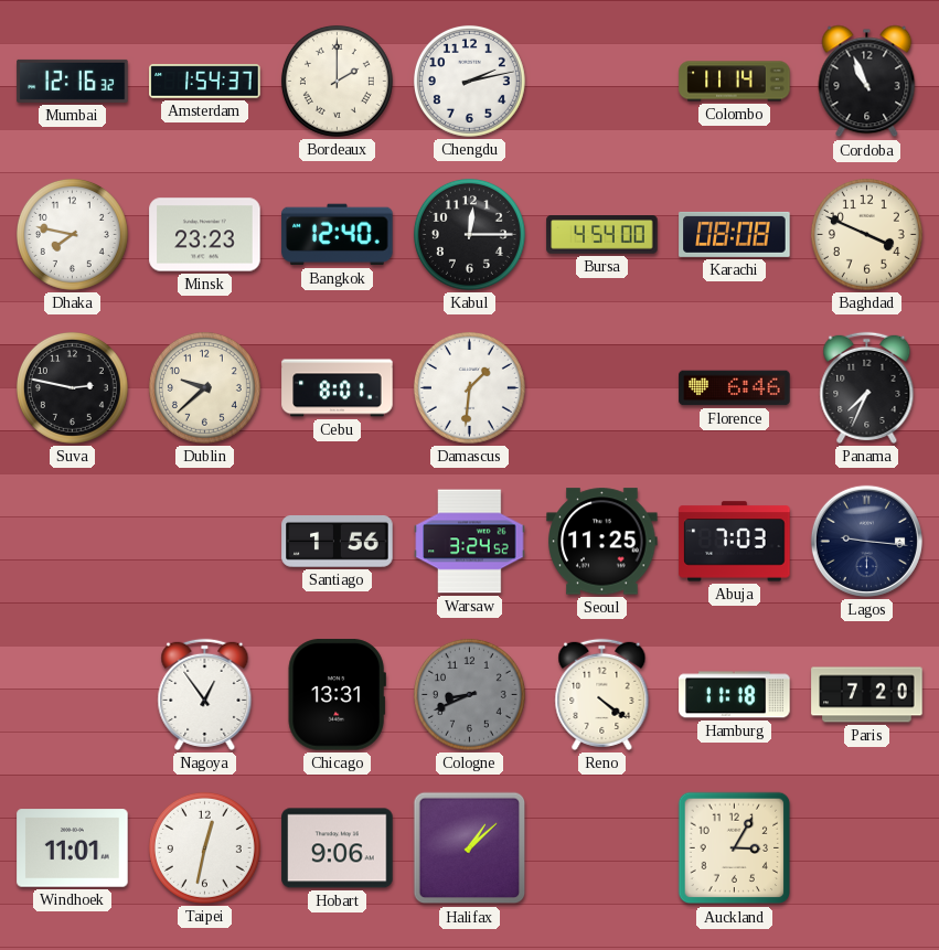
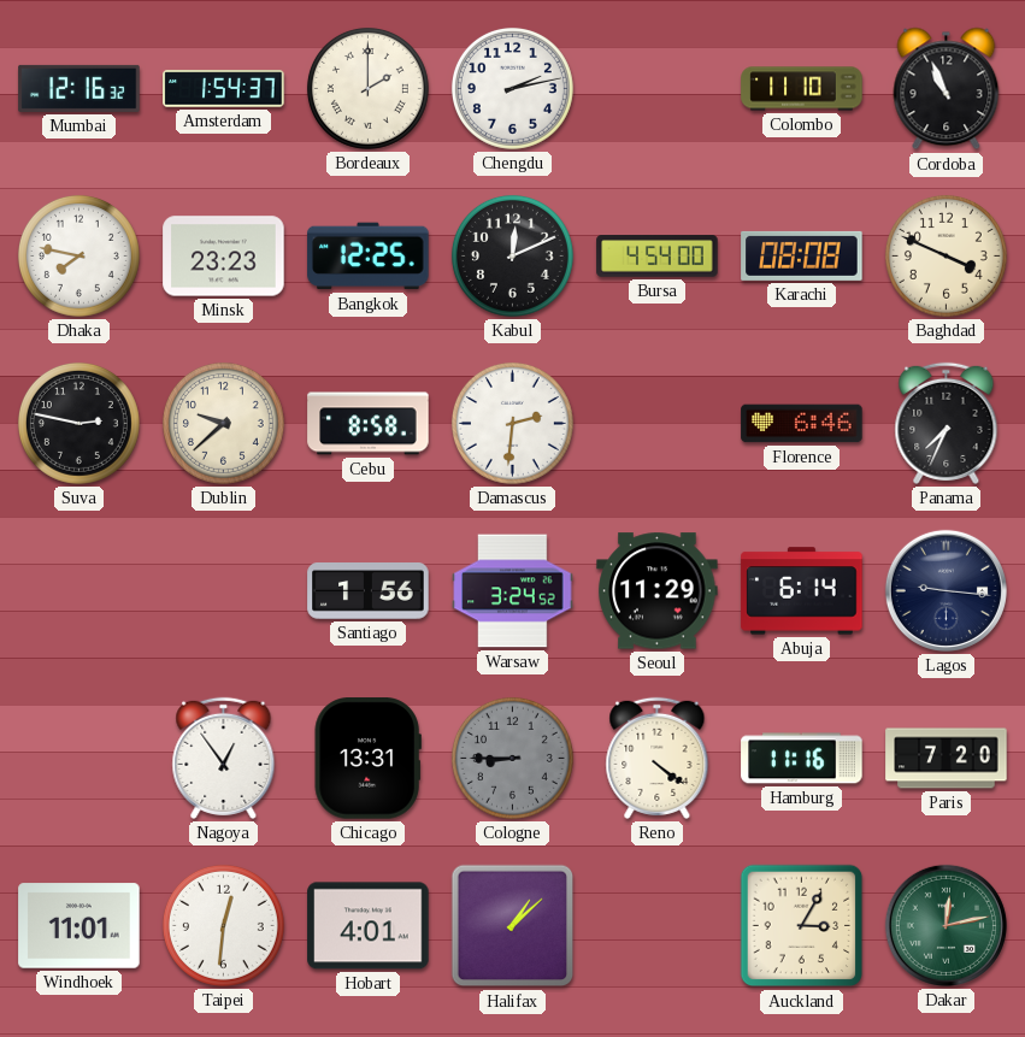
Colombo: 11:14 -> 11:10
Bangkok: 12:40 -> 12:25
Kabul: 12:15 -> 12:11
Cebu: 8:01 -> 8:58
Damascus: 1:31 -> 2:31
Seoul: 11:25 -> 11:29
Abuja: 7:03 -> 6:14
Cologne: 8:41 -> 8:45
Hamburg: 11:18 -> 11:16
Taipei: 12:32 -> 12:31
Hobart: 9:06 -> 4:01
Dakar: none -> 12:13
